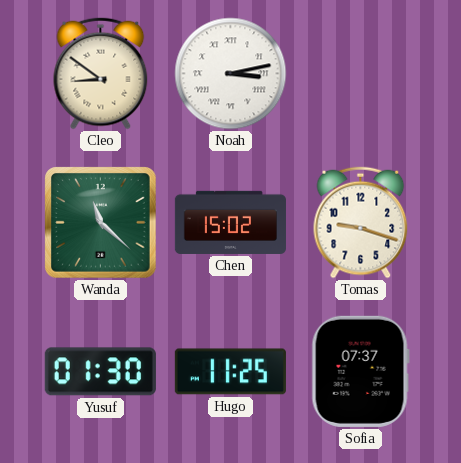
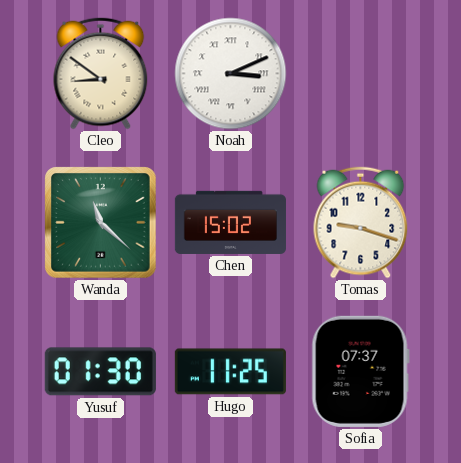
Noah: 3:13 -> 3:11
